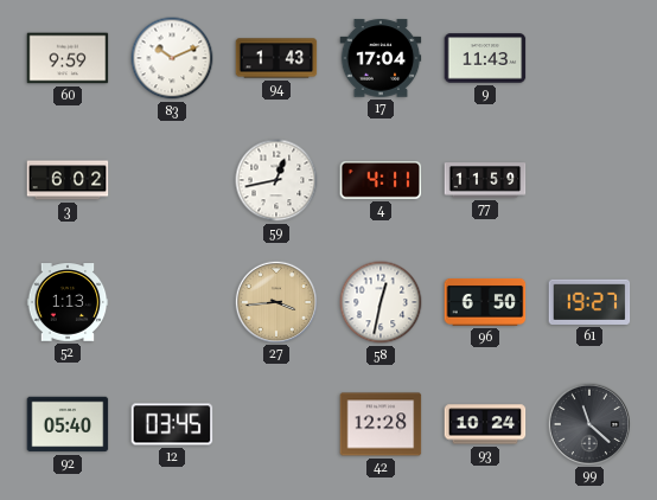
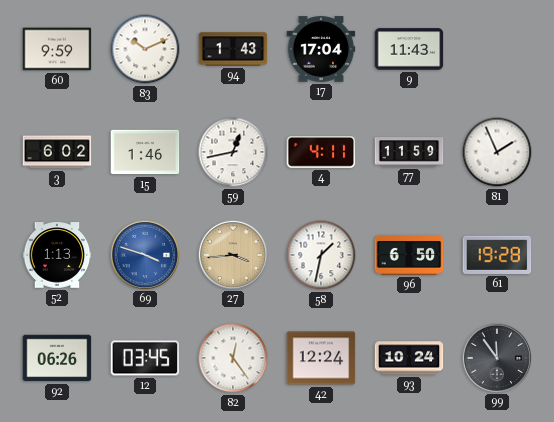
15: none -> 1:46
81: none -> 1:56
69: none -> 3:48
58: 12:32 -> 1:32
61: 19:27 -> 19:28
92: 05:40 -> 06:26
82: none -> 12:24
42: 12:28 -> 12:24
99: 11:22 -> 11:54
